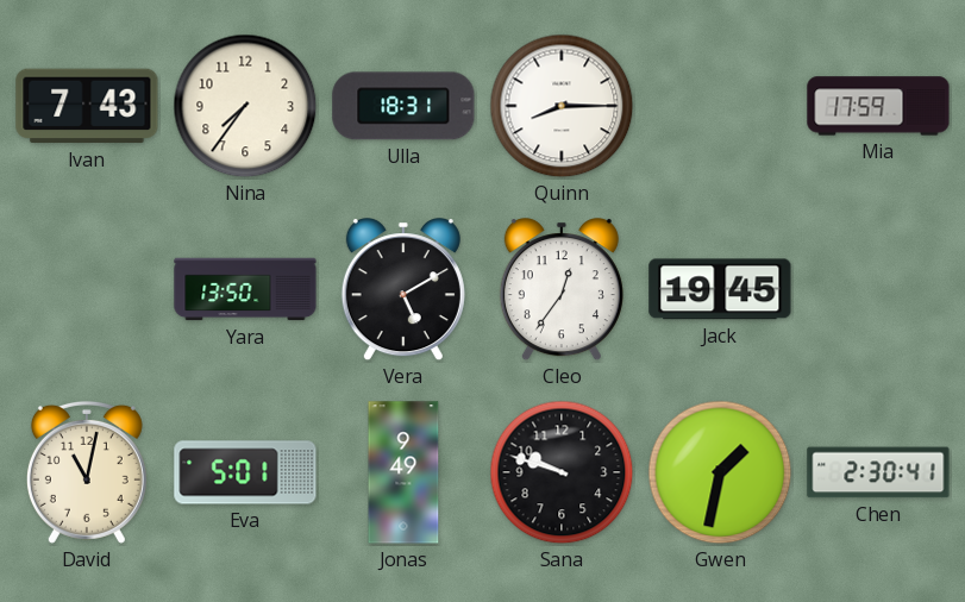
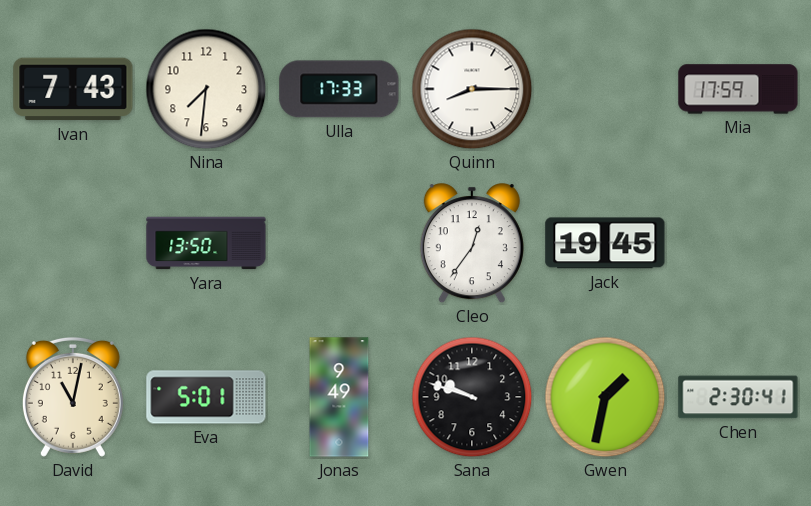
Nina: 7:36 -> 7:31
Ulla: 18:31 -> 17:33
Vera: 5:10 -> none
